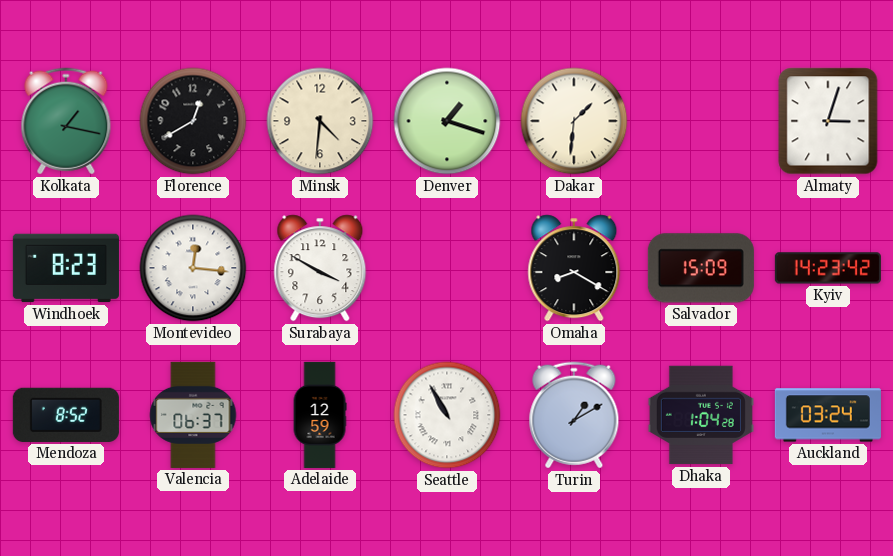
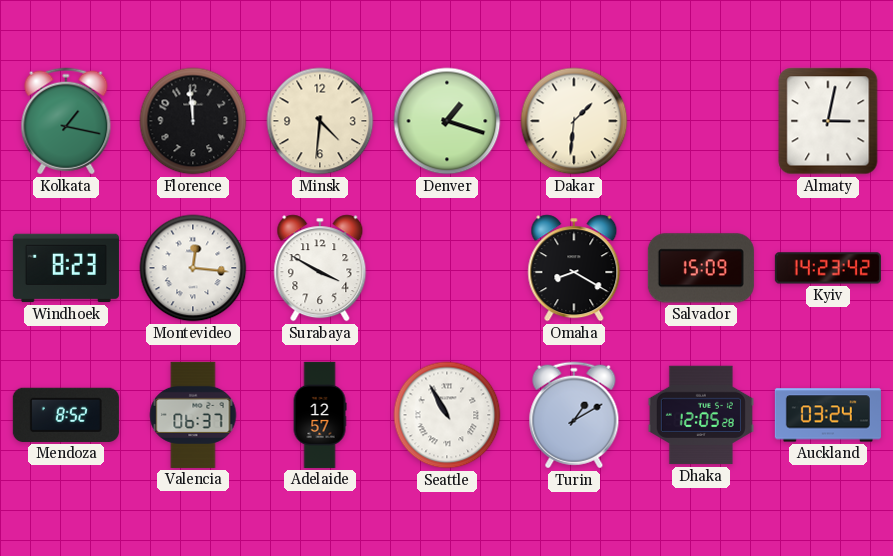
Florence: 12:40 -> 11:59
Almaty: 3:03 -> 3:02
Adelaide: 12:59 -> 12:57
Dhaka: 1:04 -> 12:05
